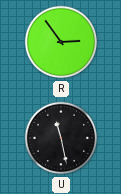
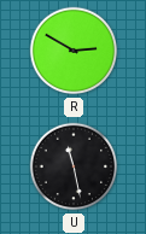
R: 2:54 -> 2:50
